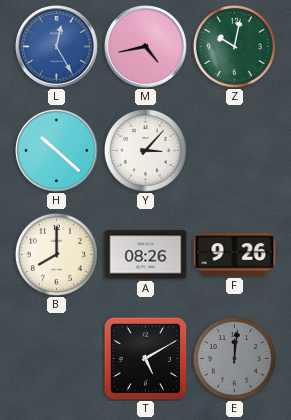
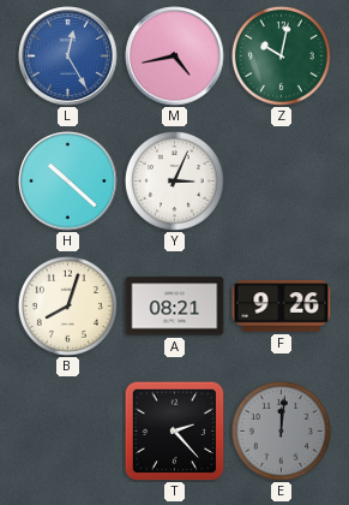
Y: 3:07 -> 3:04
B: 8:00 -> 8:03
A: 08:26 -> 08:21
T: 5:10 -> 2:23
